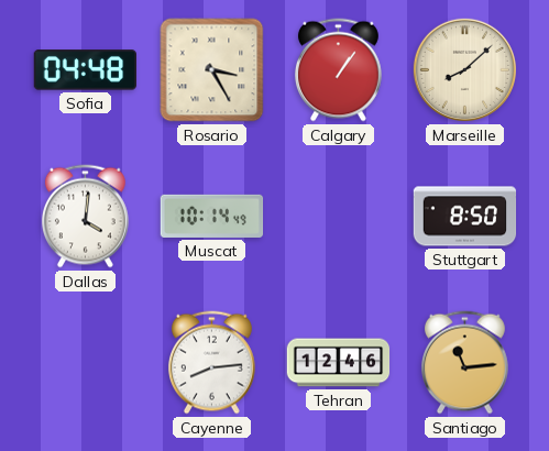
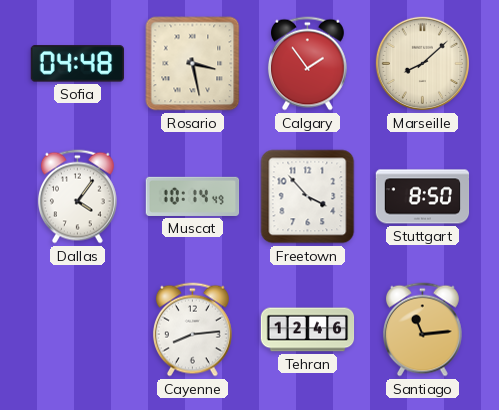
Rosario: 3:25 -> 3:28
Calgary: 1:06 -> 1:54
Dallas: 4:01 -> 4:06
Freetown: none -> 3:53
